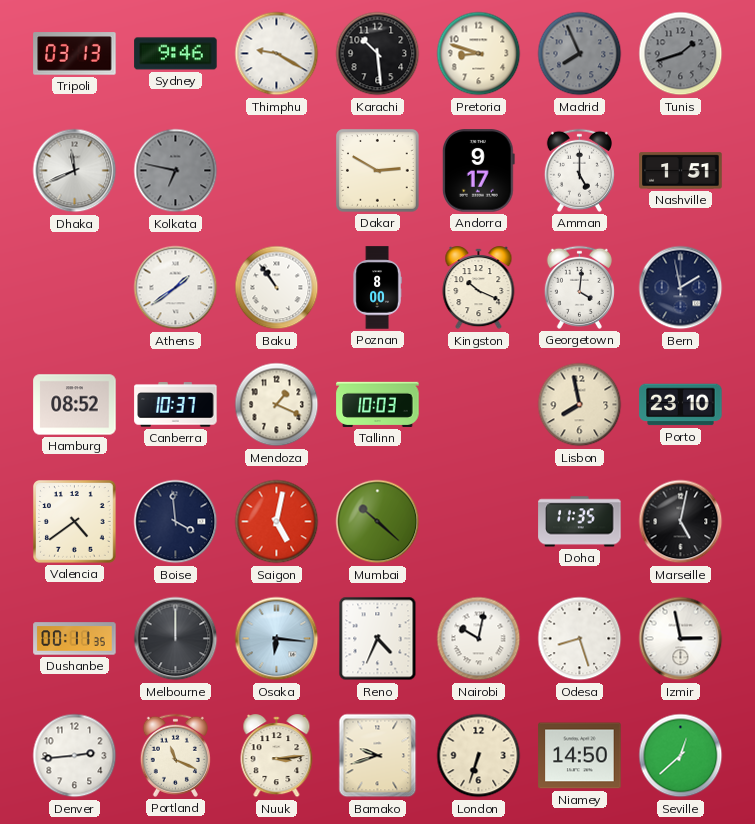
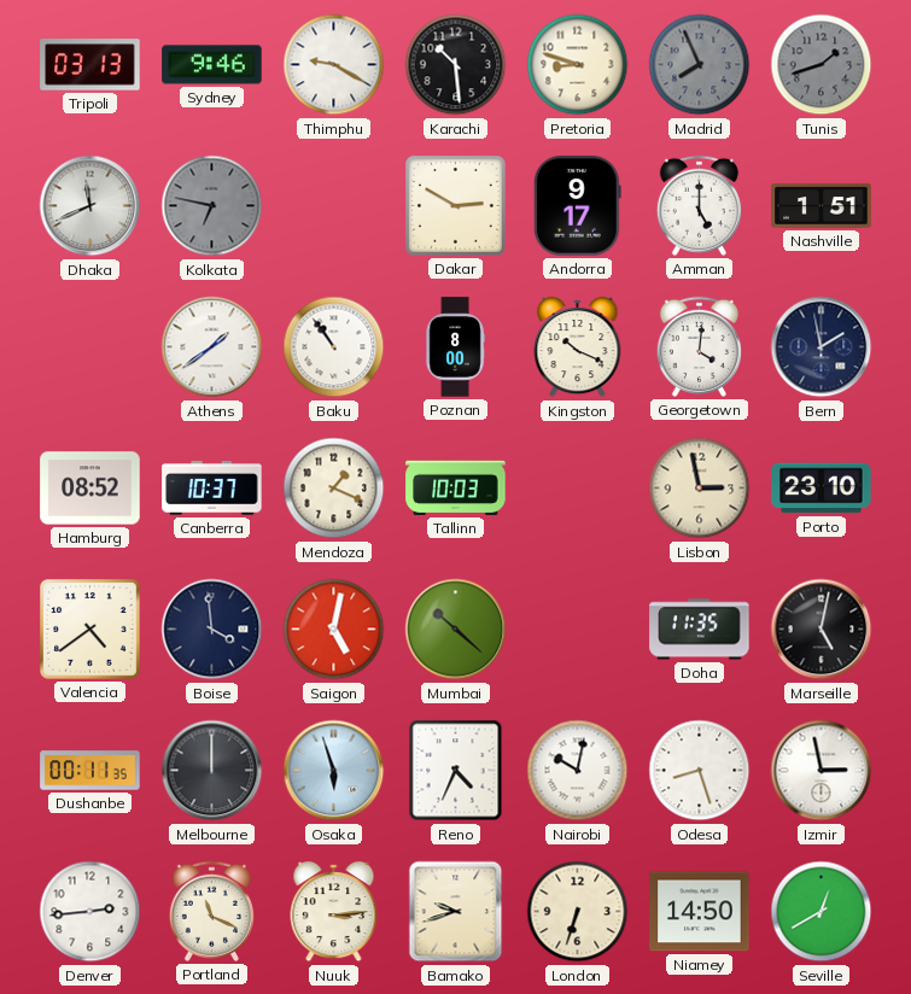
Lisbon: 7:58 -> 2:58
Osaka: 6:16 -> 5:57
Seville: 12:38 -> 12:40
